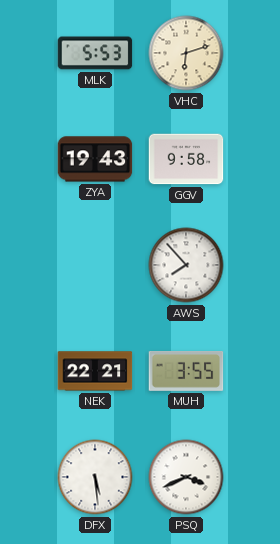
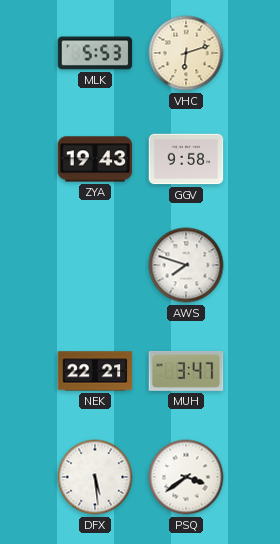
AWS: 7:53 -> 7:48
MUH: 3:55 -> 3:47
PSQ: 3:41 -> 3:39
